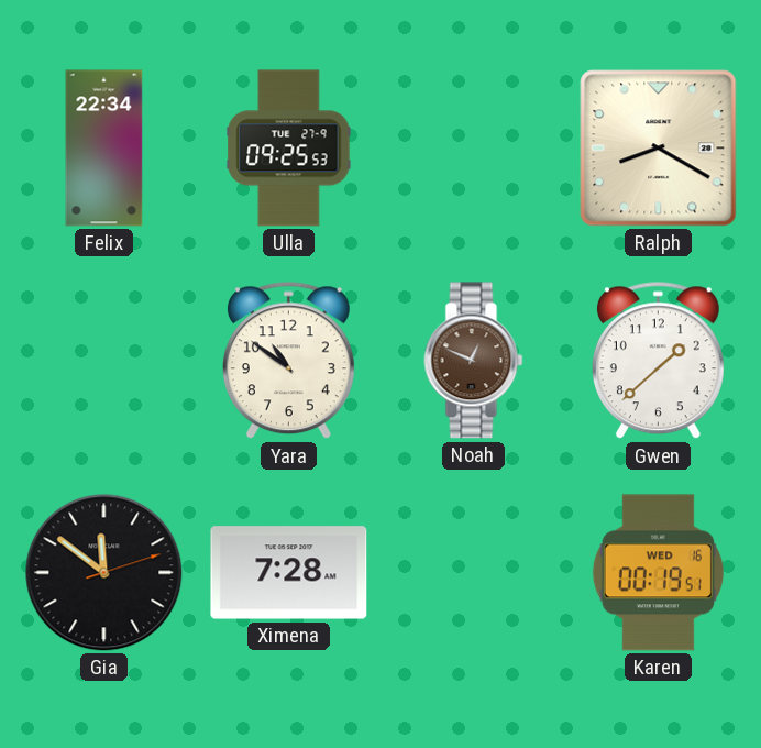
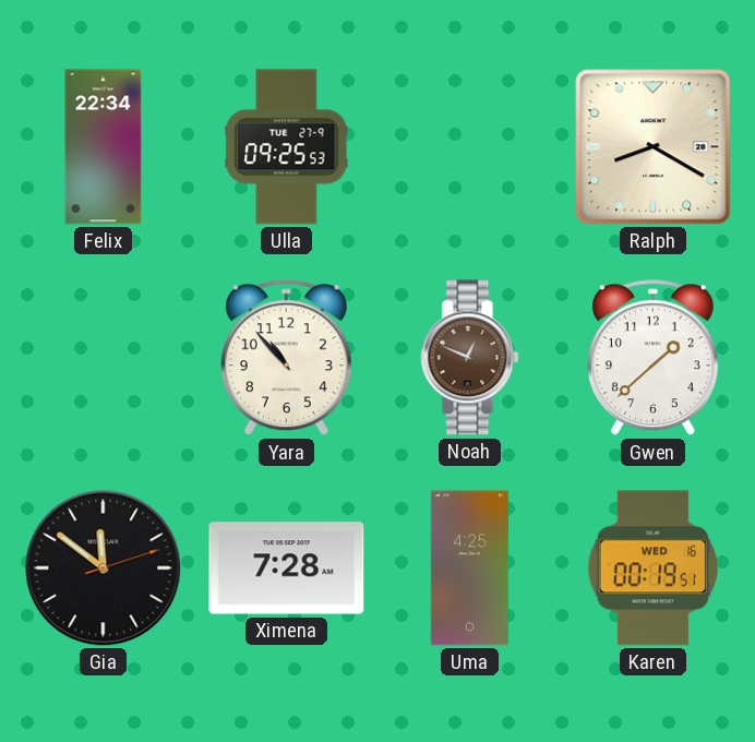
Yara: 10:51 -> 10:53
Uma: none -> 4:25
